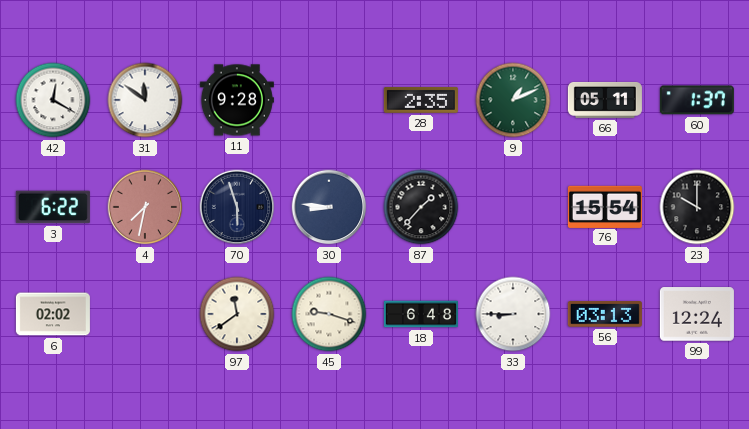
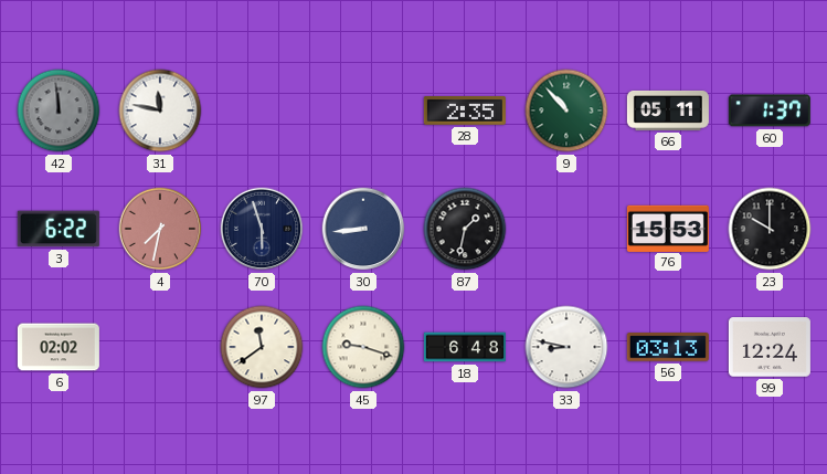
42: 12:20 -> 11:59
42 dial: white -> grey
31: 11:51 -> 11:47
11: 9:28 -> none
9: 1:11 -> 10:53
30: 8:46 -> 8:44
87: 1:37 -> 1:32
76: 15:54 -> 15:53
33: 8:45 -> 8:47
